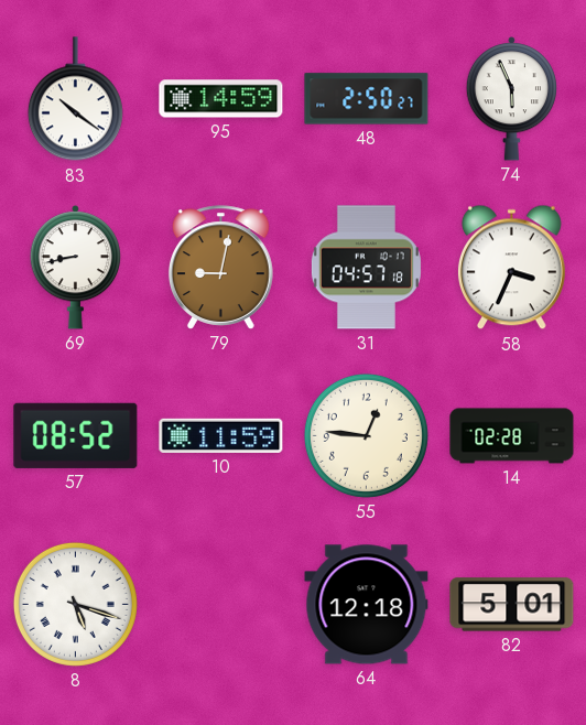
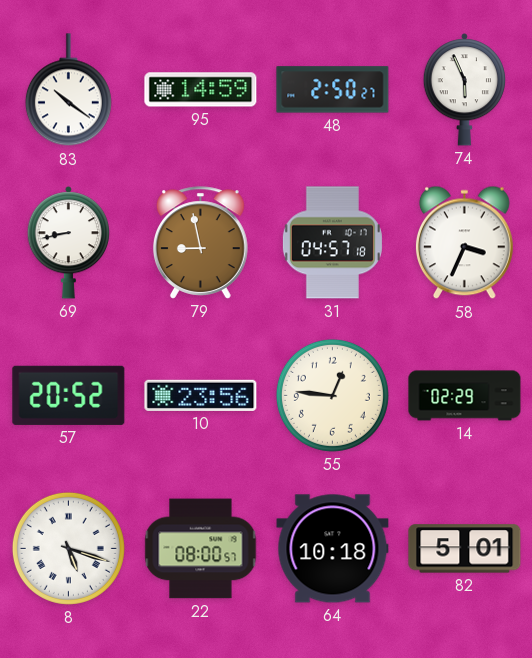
79: 9:02 -> 8:58
57: 08:52 -> 20:52
10: 11:59 -> 23:56
14: 02:28 -> 02:29
22: none -> 08:00
64: 12:18 -> 10:18
